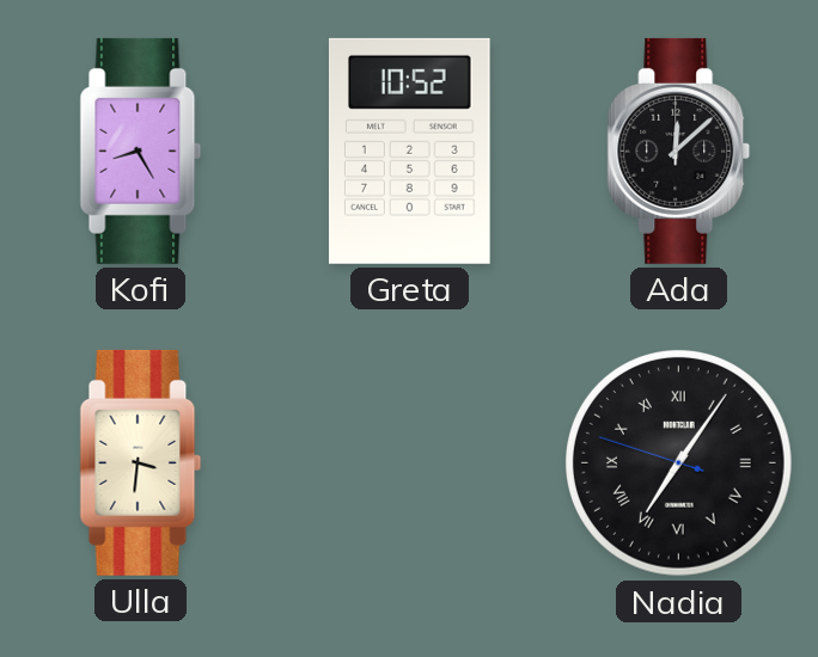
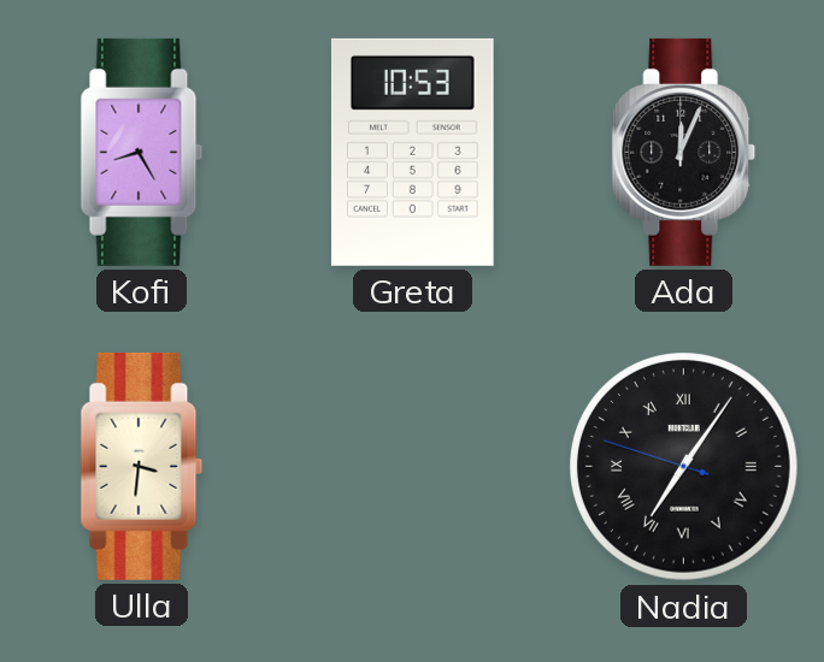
Greta: 10:52 -> 10:53
Ada: 12:08 -> 12:04
